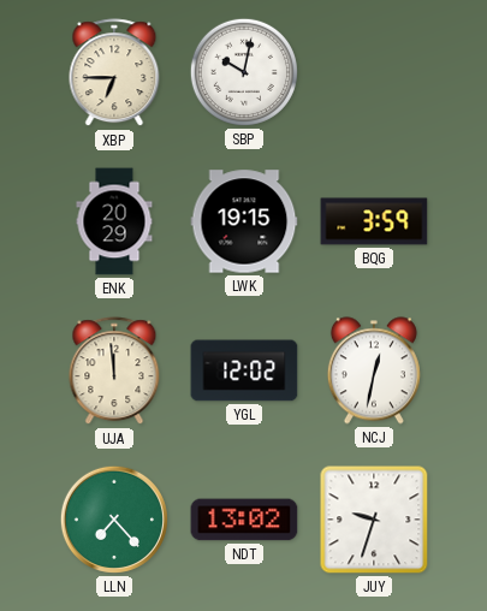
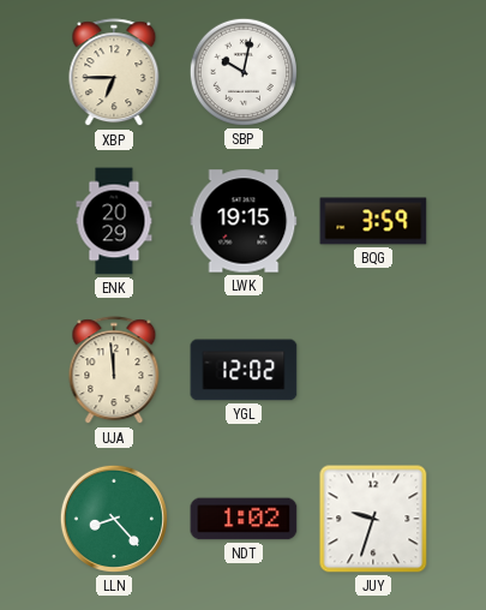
NCJ: 12:32 -> none
LLN: 7:23 -> 8:23
NDT: 13:02 -> 1:02
